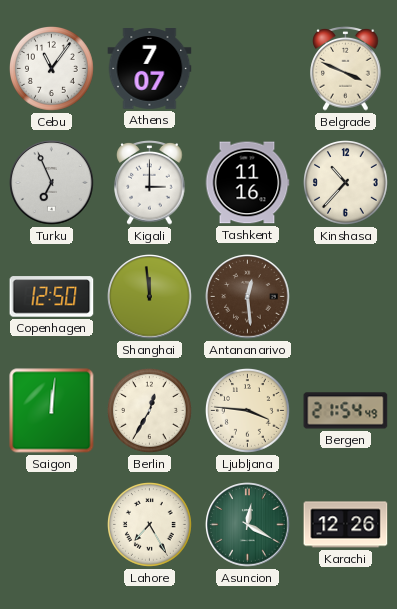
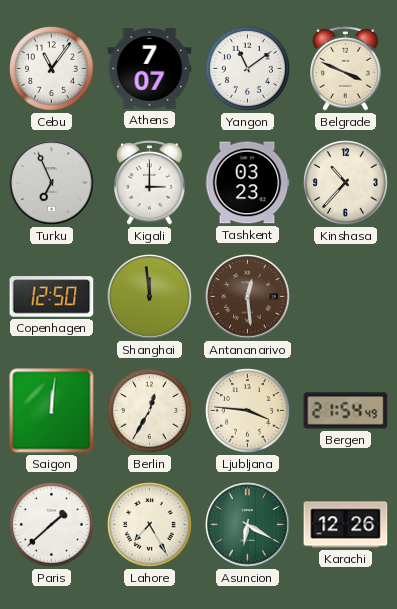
Yangon: none -> 11:09
Tashkent: 11:16 -> 03:23
Paris: none -> 1:38
Asuncion: 12:20 -> 6:20
